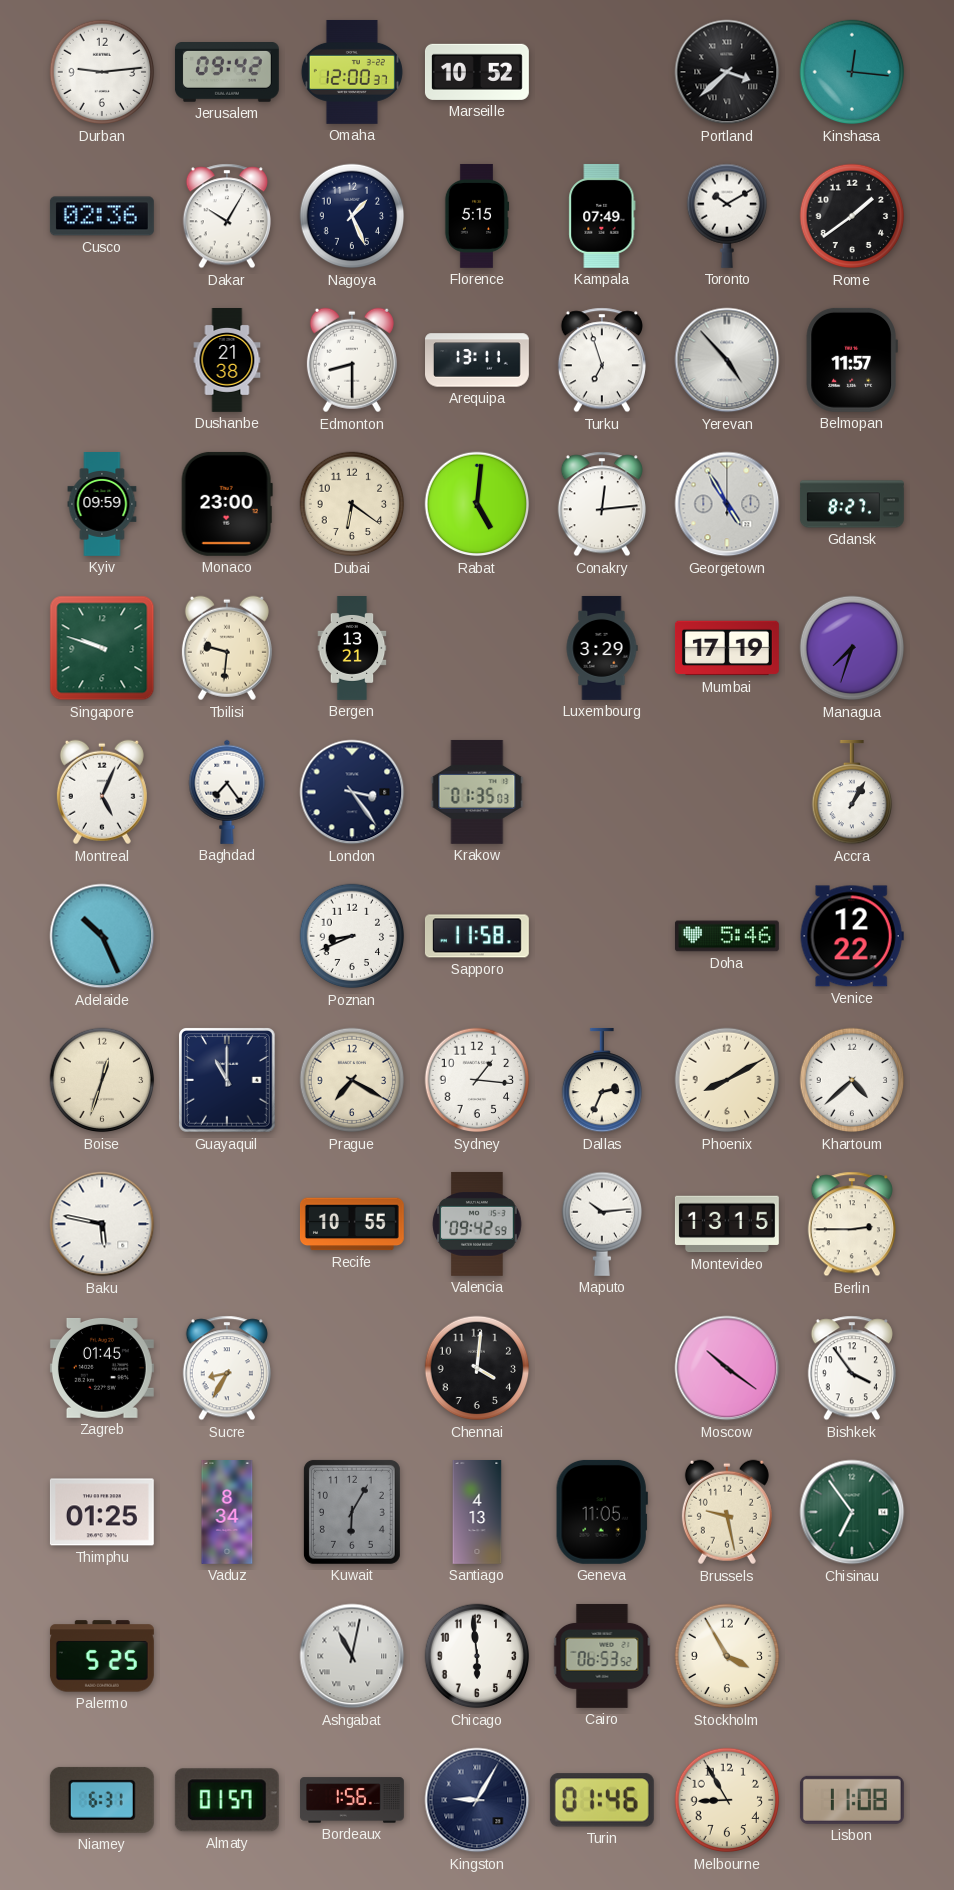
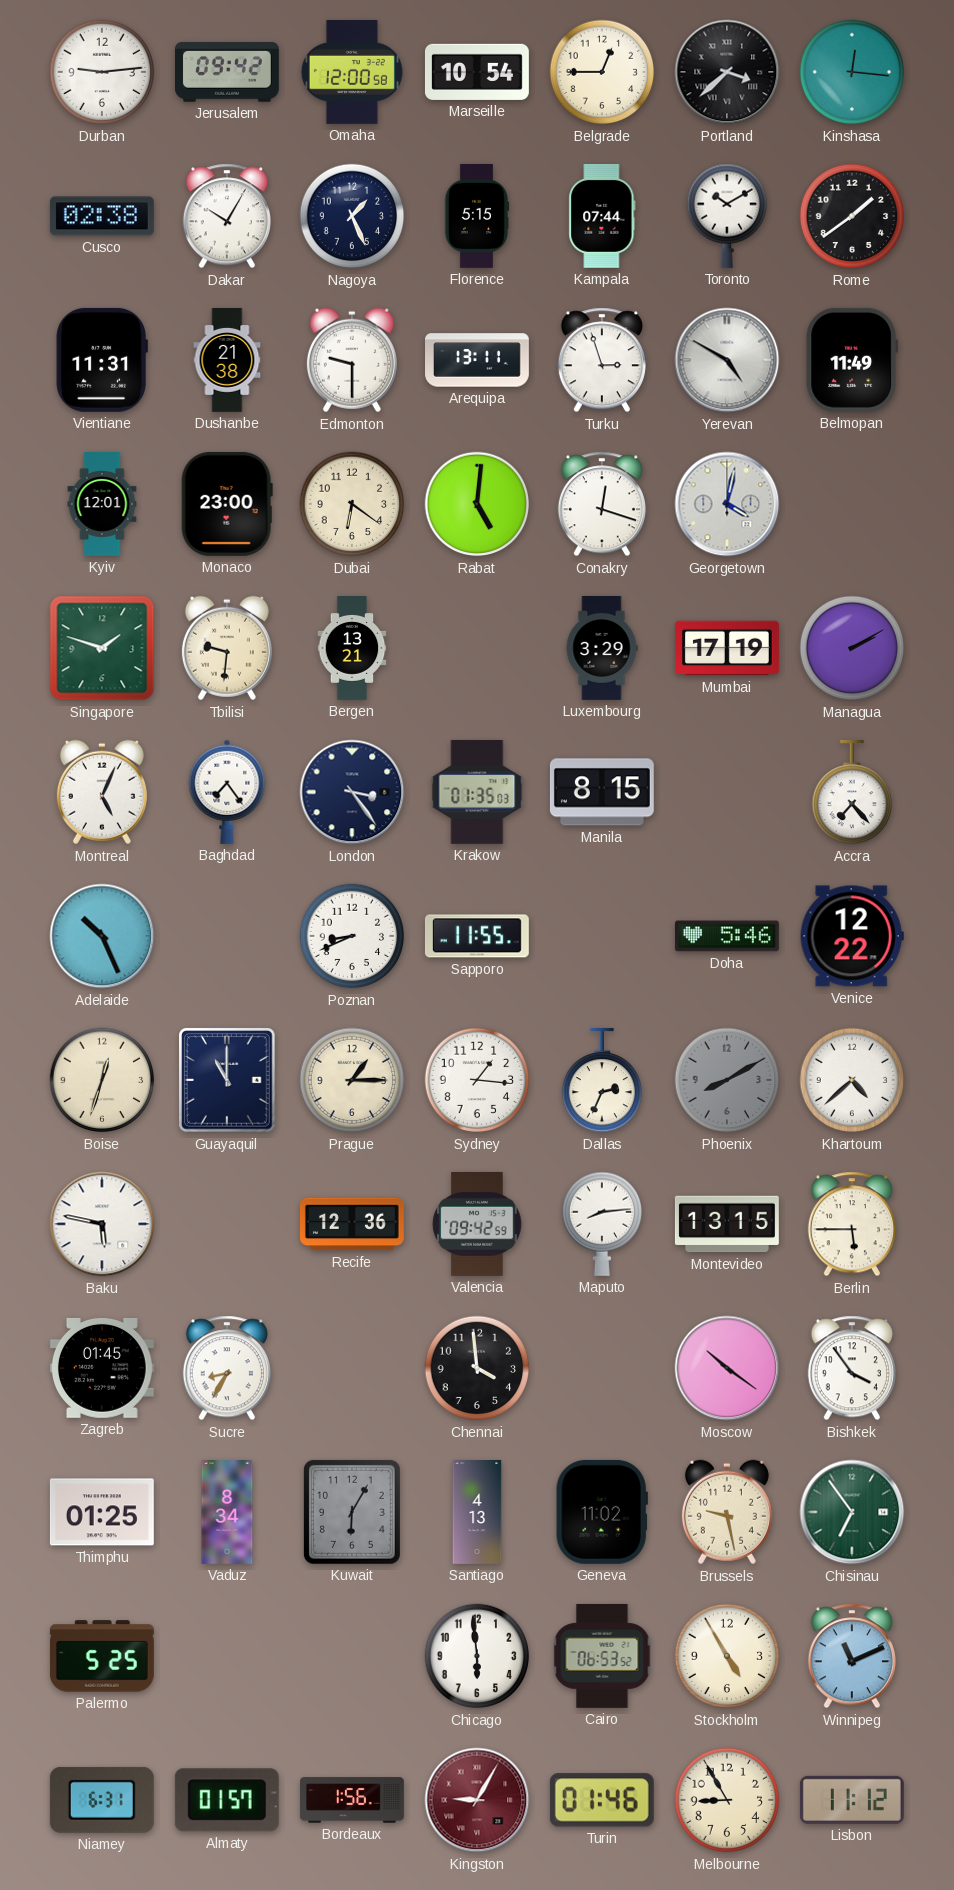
Omaha: 12:00:37 -> 12:00:58
Marseille: 10:52 -> 10:54
Belgrade: none -> 12:45
Cusco: 02:36 -> 02:38
Kampala: 07:49 -> 07:44
Vientiane: none -> 11:31
Edmonton: 8:30 -> 9:30
Turku: 6:57 -> 2:57
Yerevan: 4:53 -> 4:50
Belmopan: 11:57 -> 11:49
Kyiv: 09:59 -> 12:01
Conakry: 12:14 -> 12:18
Georgetown: 4:55 -> 4:02
Gdansk: 8:27 -> none
Singapore: 9:48 -> 1:48
Managua: 7:33 -> 2:10
Manila: none -> 8:15
Accra: 1:05 -> 7:23
Sapporo: 11:58 -> 11:55
Prague: 7:20 -> 1:15
Phoenix dial: cream -> grey
Recife: 10:55 -> 12:36
Maputo: 10:14 -> 8:14
Berlin: 2:45 -> 5:45
Chennai: 4:01 -> 3:59
Geneva: 11:05 -> 11:02
Ashgabat: 11:02 -> none
Stockholm: 3:55 -> 4:55
Winnipeg: none -> 11:11
Kingston dial: navy -> burgundy
Lisbon: 11:08 -> 11:12
